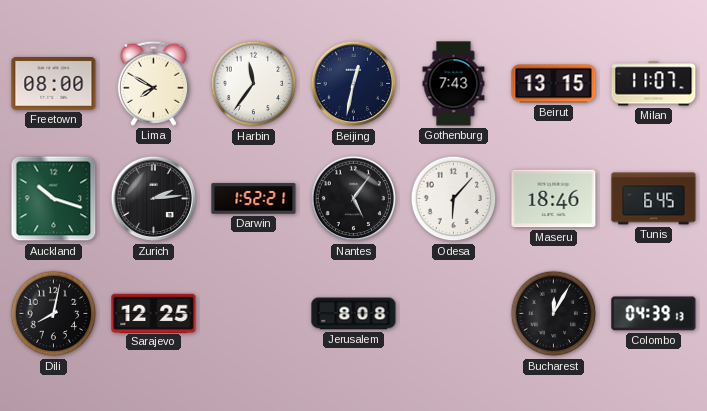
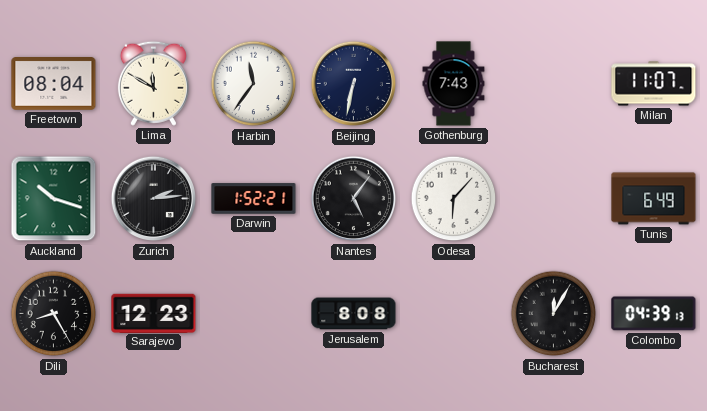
Freetown: 08:00 -> 08:04
Lima: 7:50 -> 11:50
Beijing: 12:32 -> 6:32
Beirut: 13:15 -> none
Maseru: 18:46 -> none
Tunis: 6:45 -> 6:49
Dili: 8:02 -> 8:25
Sarajevo: 12:25 -> 12:23
